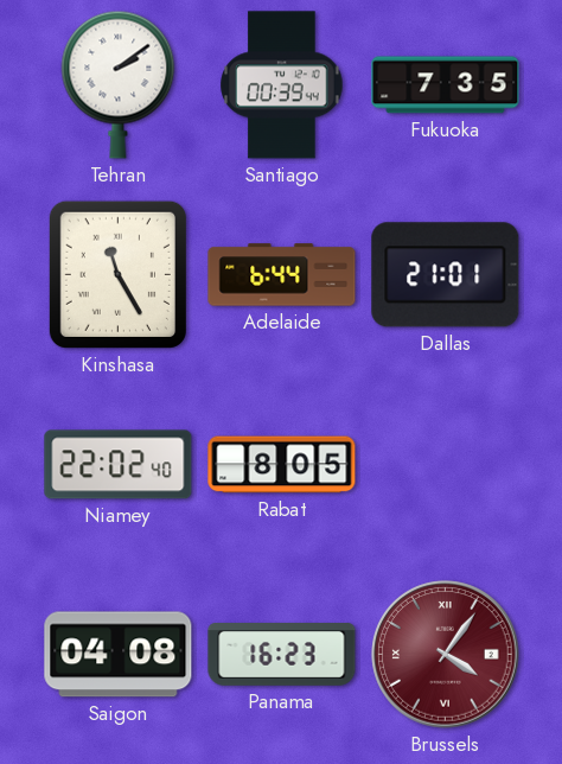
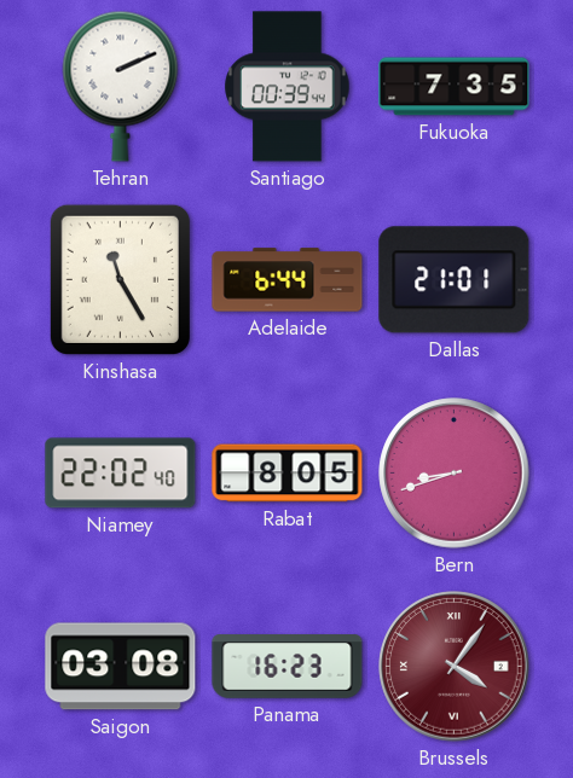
Tehran: 2:09 -> 2:11
Bern: none -> 8:42
Saigon: 04:08 -> 03:08
